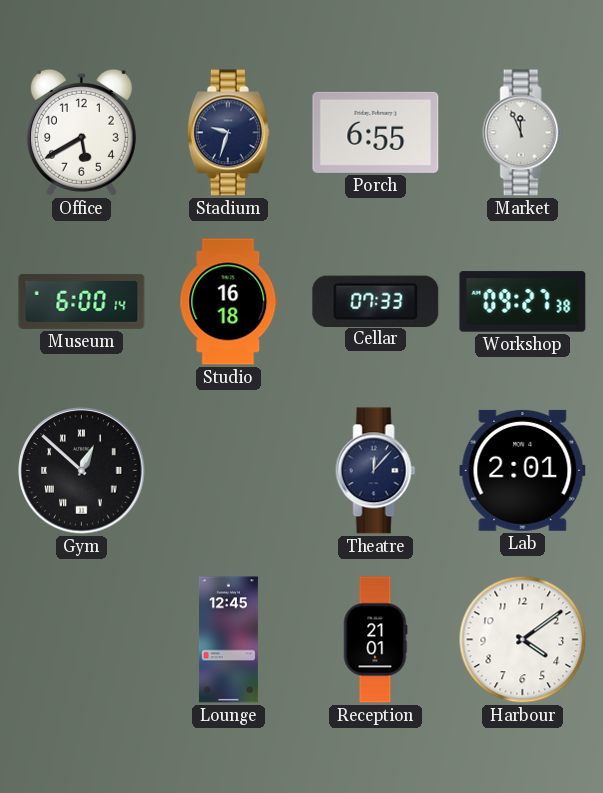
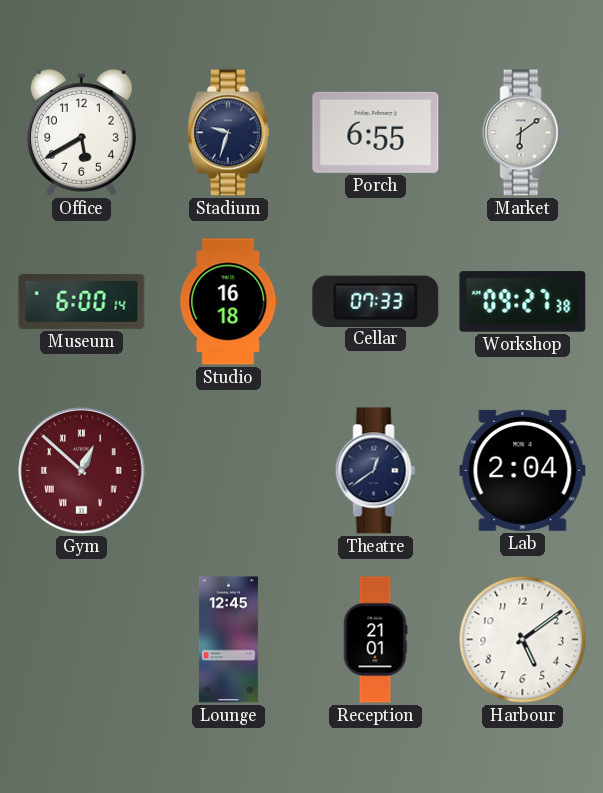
Market: 11:56 -> 6:09
Gym dial: black -> burgundy
Theatre: 12:07 -> 12:39
Lab: 2:01 -> 2:04
Harbour: 4:09 -> 5:09
